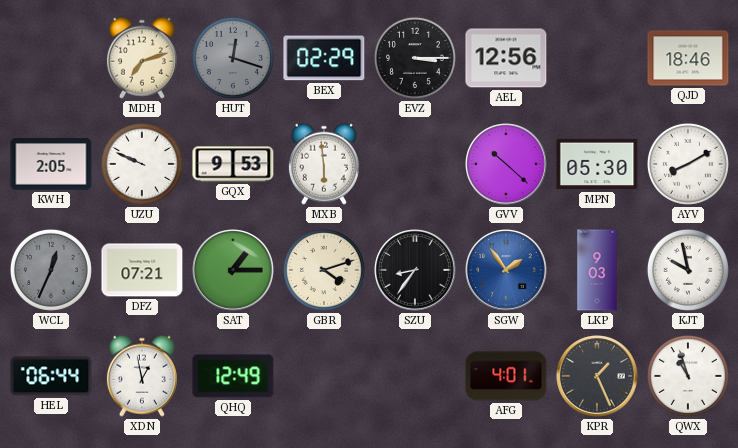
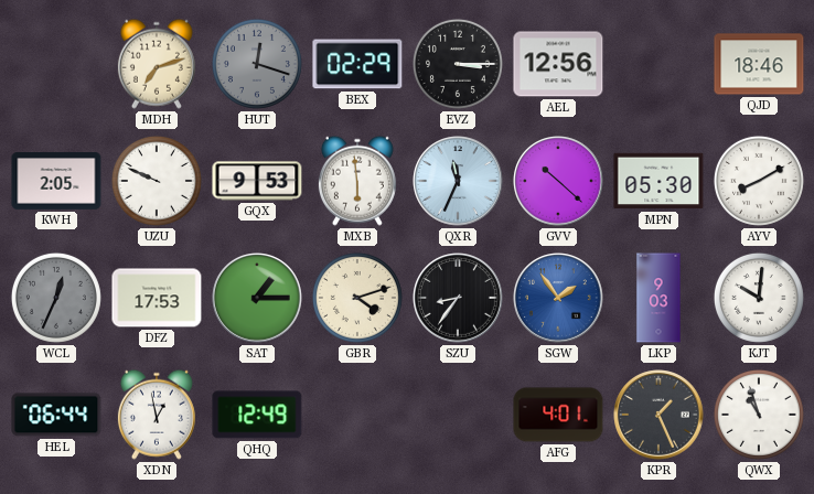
QXR: none -> 11:34
DFZ: 07:21 -> 17:53
KJT: 9:58 -> 10:01
